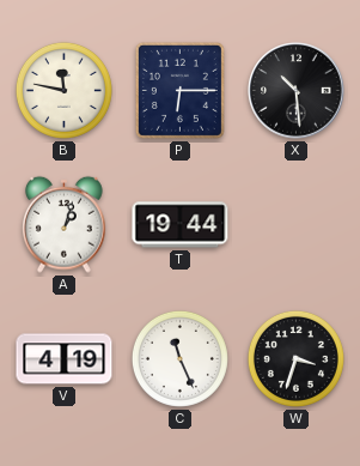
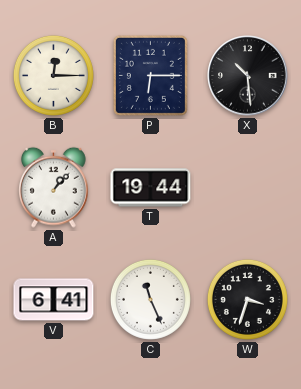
B: 11:47 -> 12:15
A: 1:03 -> 1:07
V: 4:19 -> 6:41
